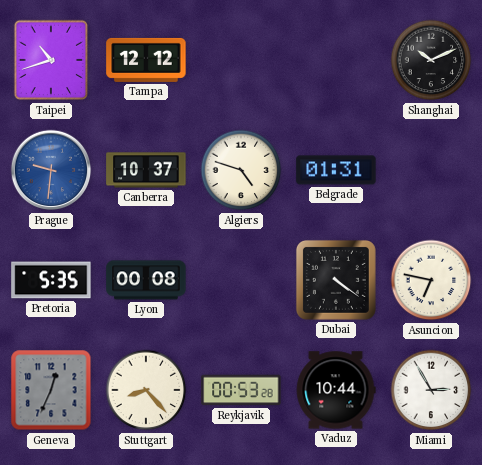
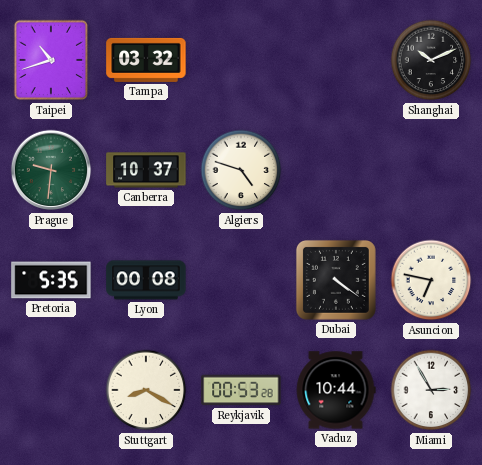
Tampa: 12:12 -> 03:32
Prague dial: blue -> green
Belgrade: 01:31 -> none
Geneva: 12:34 -> none
Stuttgart: 8:23 -> 8:20
